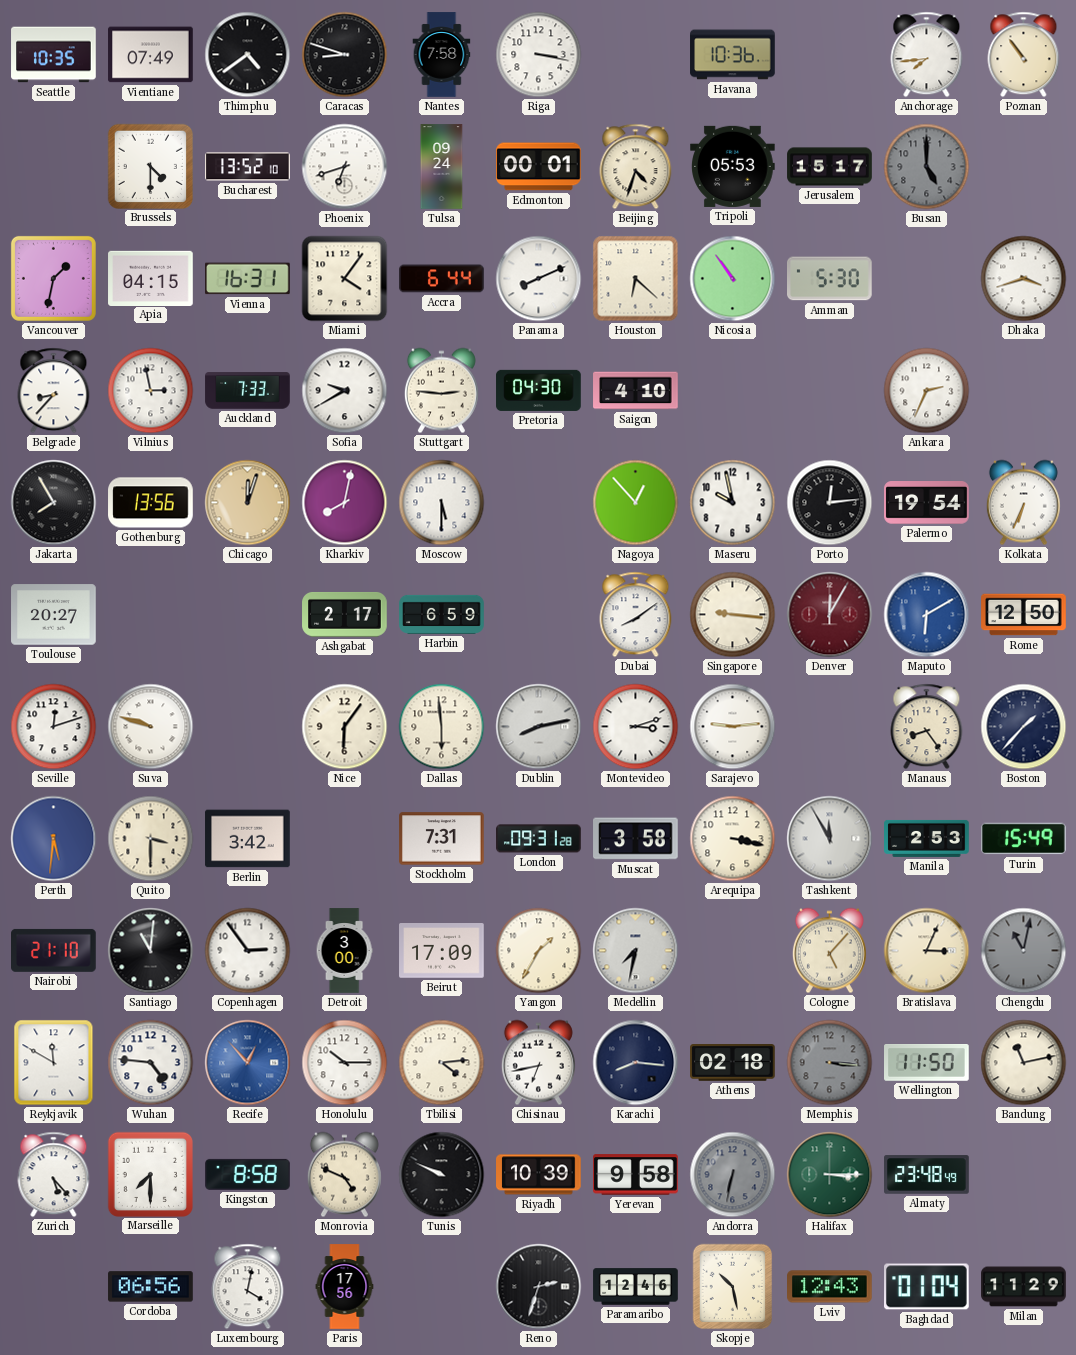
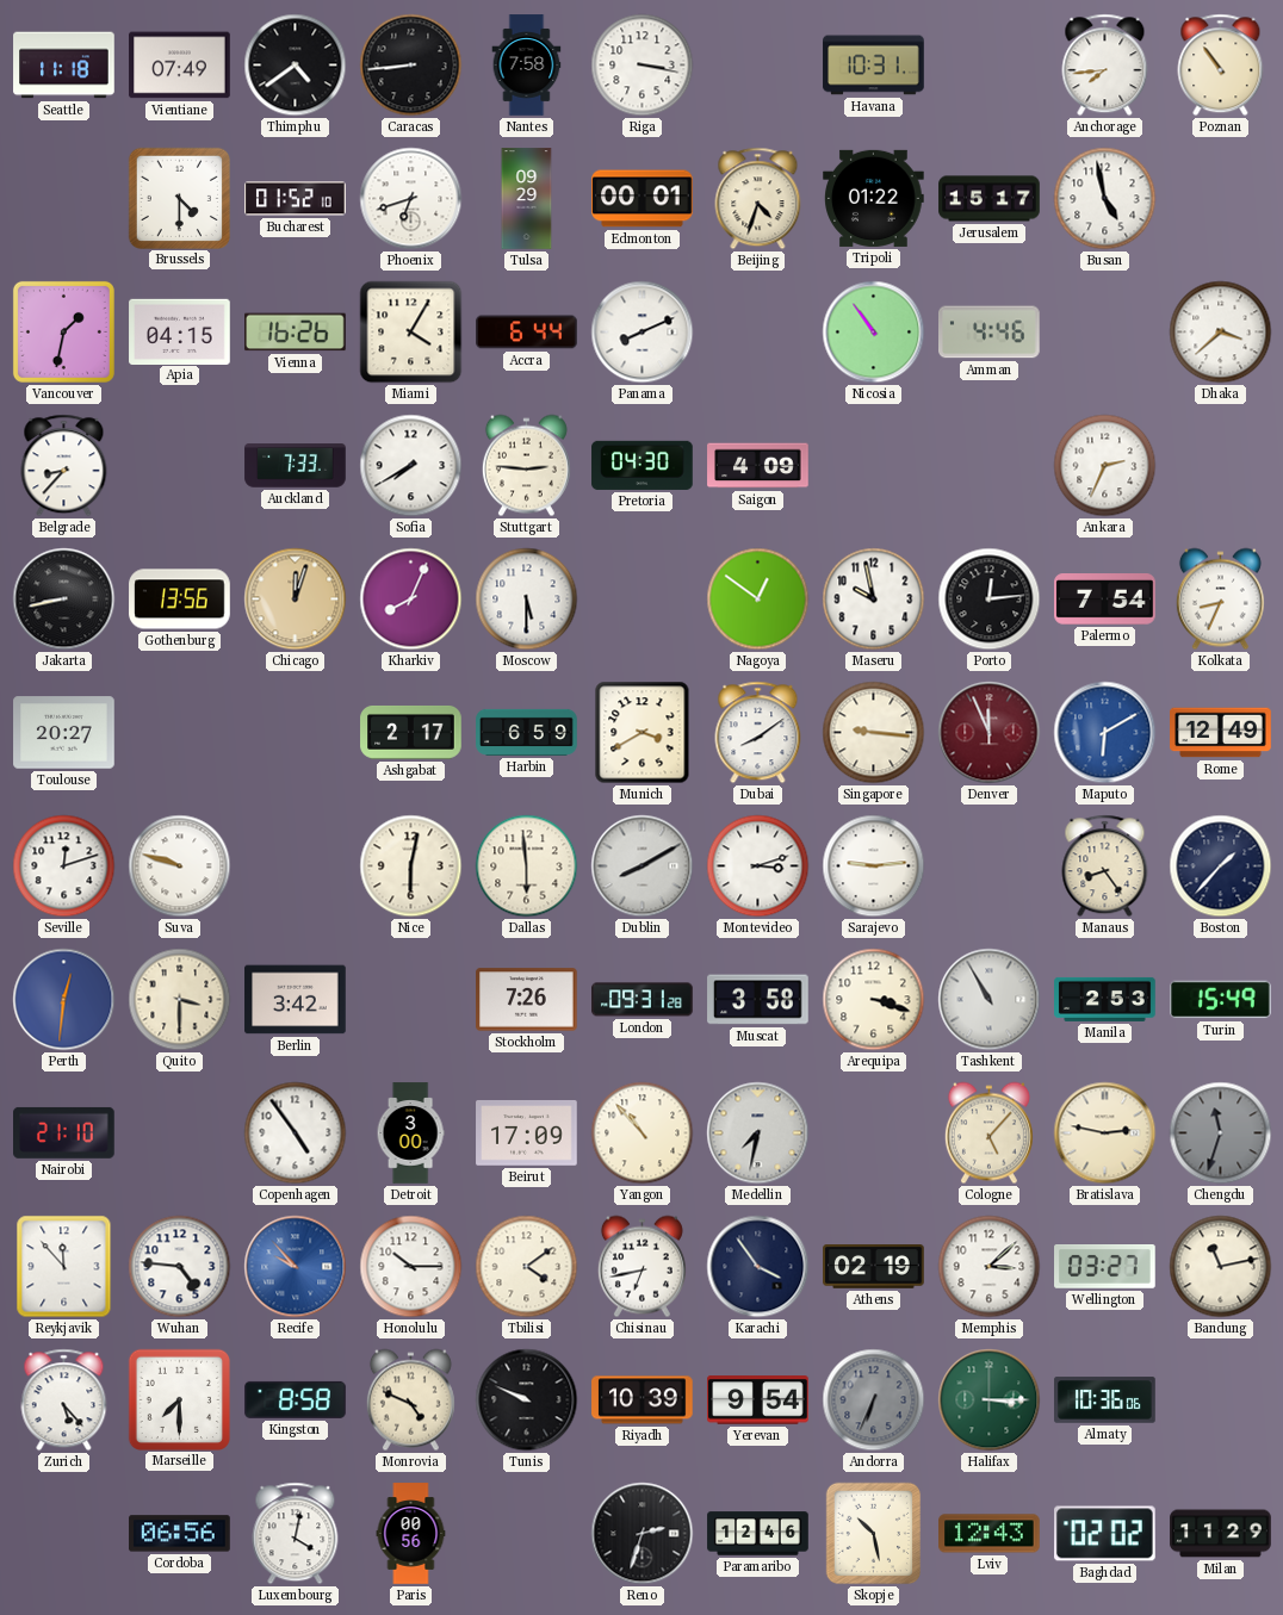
Seattle: 10:35 -> 11:18
Caracas: 8:48 -> 8:44
Havana: 10:36 -> 10:31
Bucharest: 13:52 -> 01:52
Tulsa: 09:24 -> 09:29
Tripoli: 05:53 -> 01:22
Busan: 5:00 -> 4:58
Busan dial: grey -> white
Vienna: 16:31 -> 16:26
Miami: 4:06 -> 4:05
Houston: 6:22 -> none
Amman: 5:30 -> 4:46
Dhaka: 3:42 -> 3:38
Vilnius: 2:58 -> none
Sofia: 9:40 -> 7:40
Saigon: 4:10 -> 4:09
Jakarta: 7:55 -> 8:43
Kharkiv: 8:02 -> 8:04
Nagoya: 12:53 -> 12:51
Palermo: 19:54 -> 7:54
Kolkata: 6:34 -> 8:34
Munich: none -> 3:40
Denver: 12:05 -> 11:56
Rome: 12:50 -> 12:49
Nice: 6:06 -> 6:02
Dublin: 8:13 -> 8:10
Perth: 5:31 -> 12:31
Stockholm: 7:31 -> 7:26
Arequipa: 3:17 -> 3:18
Tashkent: 11:55 -> 10:55
Santiago: 11:01 -> none
Copenhagen: 2:54 -> 4:54
Yangon: 1:35 -> 10:53
Bratislava: 3:04 -> 2:47
Chengdu: 11:02 -> 11:33
Reykjavik: 11:50 -> 11:53
Recife: 12:53 -> 9:53
Tbilisi: 4:14 -> 4:09
Karachi: 8:16 -> 3:54
Athens: 02:18 -> 02:19
Memphis: 3:16 -> 3:08
Memphis dial: grey -> white
Wellington: 11:50 -> 03:27
Yerevan: 9:58 -> 9:54
Andorra: 6:32 -> 6:34
Almaty: 23:48 -> 10:36
Paris: 17:56 -> 00:56
Baghdad: 01:04 -> 02:02
